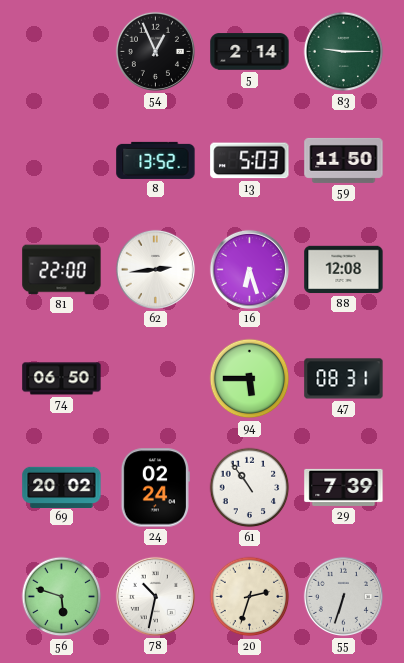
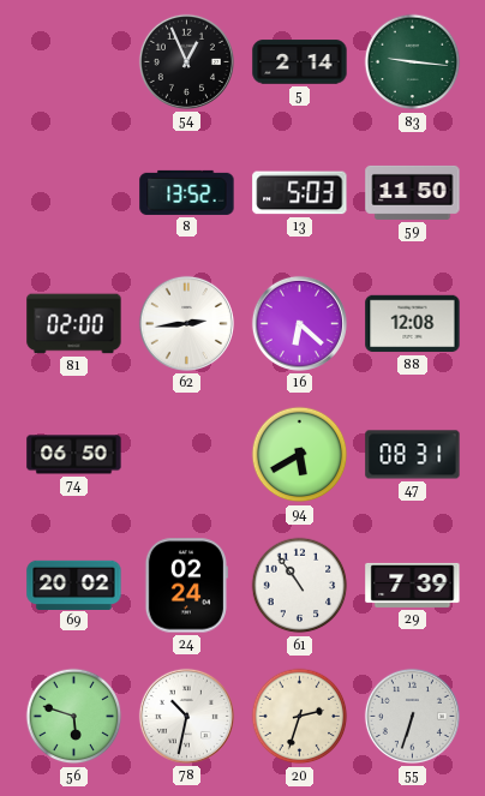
83: 9:15 -> 9:16
81: 22:00 -> 02:00
16: 6:27 -> 6:22
94: 5:45 -> 5:40
